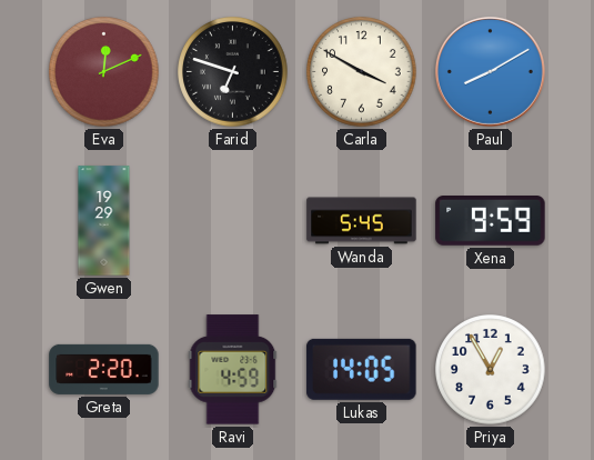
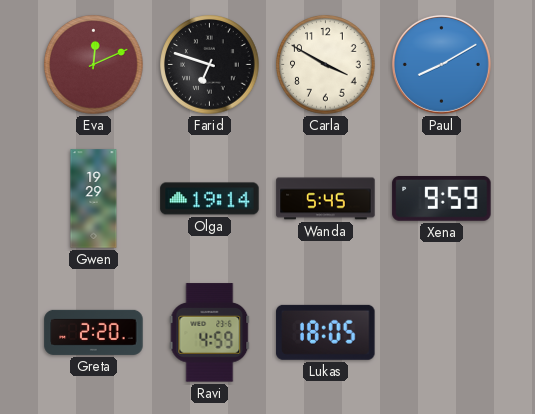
Olga: none -> 19:14
Lukas: 14:05 -> 18:05
Priya: 12:55 -> none
